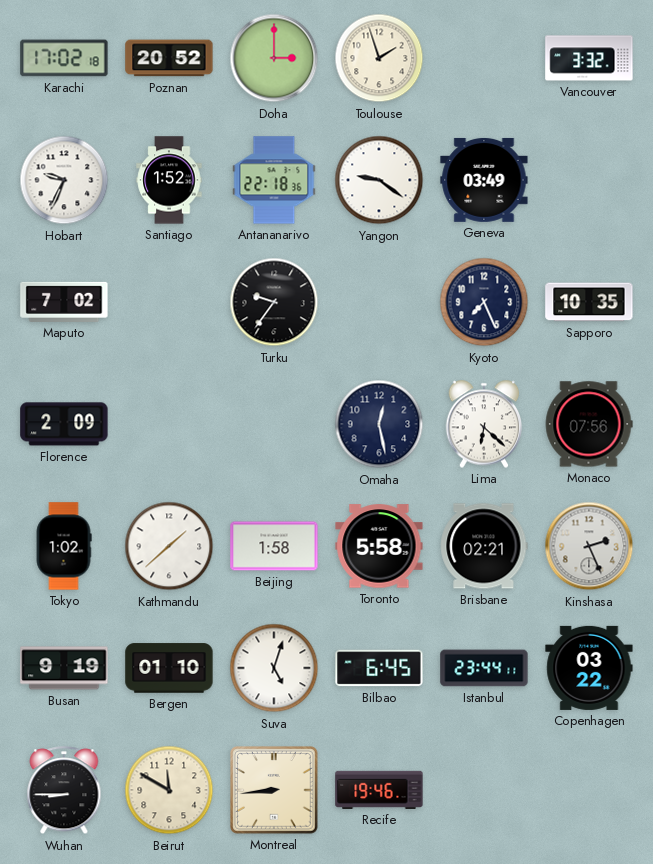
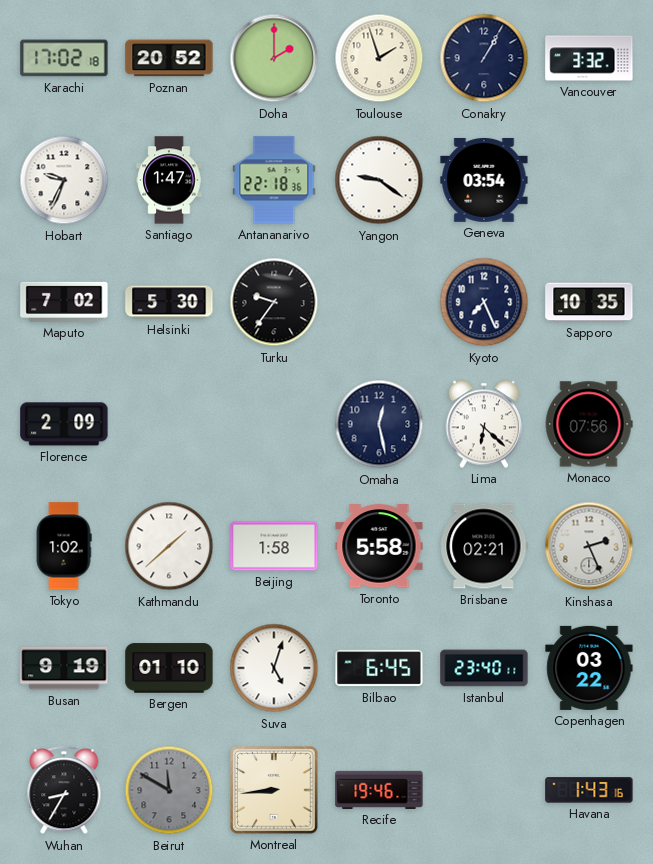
Doha: 3:00 -> 2:00
Conakry: none -> 1:05
Santiago: 1:52 -> 1:47
Geneva: 03:49 -> 03:54
Helsinki: none -> 5:30
Istanbul: 23:44 -> 23:40
Wuhan: 8:45 -> 8:35
Beirut dial: cream -> grey
Havana: none -> 1:43
